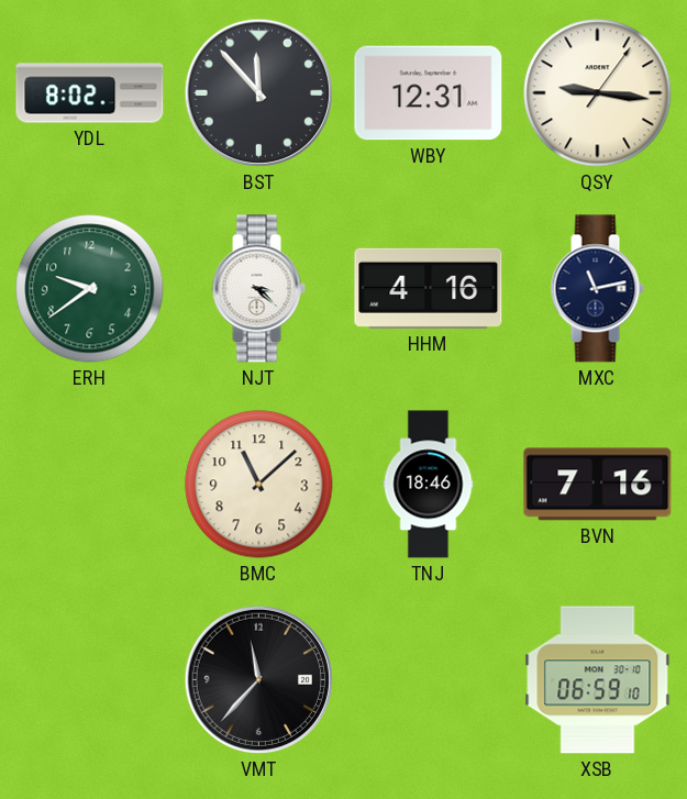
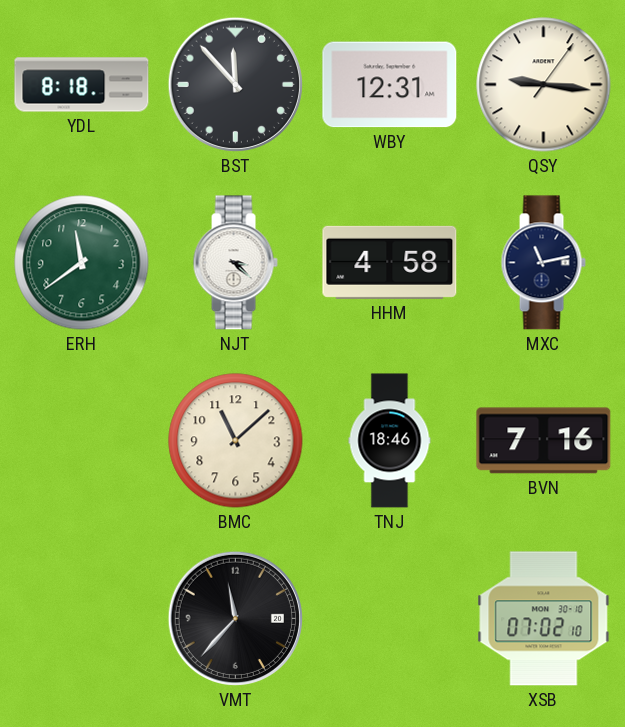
YDL: 8:02 -> 8:18
ERH: 9:39 -> 11:39
HHM: 4:16 -> 4:58
XSB: 06:59 -> 07:02
